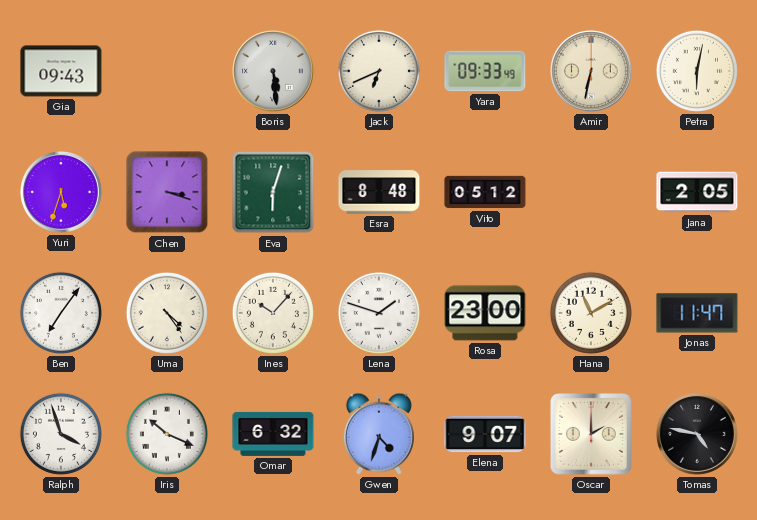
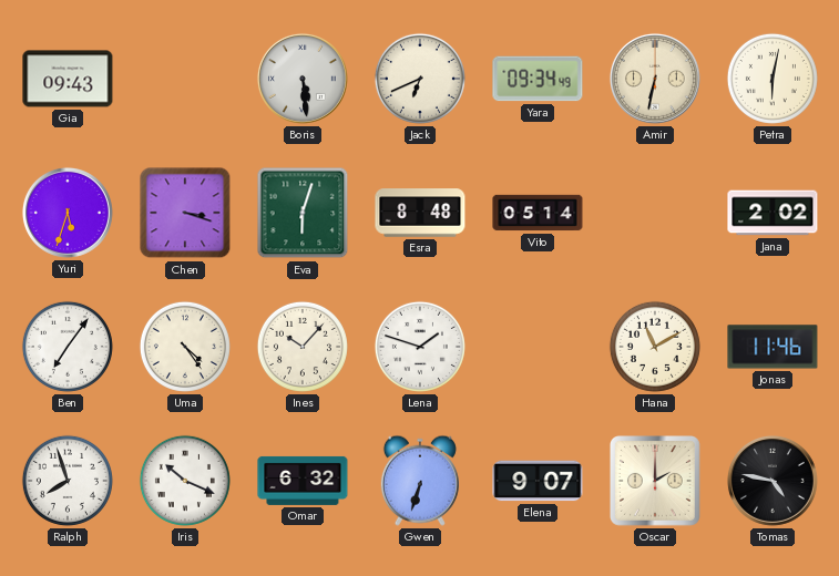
Yara: 09:33 -> 09:34
Vito: 05:12 -> 05:14
Jana: 2:05 -> 2:02
Rosa: 23:00 -> none
Jonas: 11:47 -> 11:46
Ralph: 3:57 -> 7:57
Gwen: 4:33 -> 6:33
